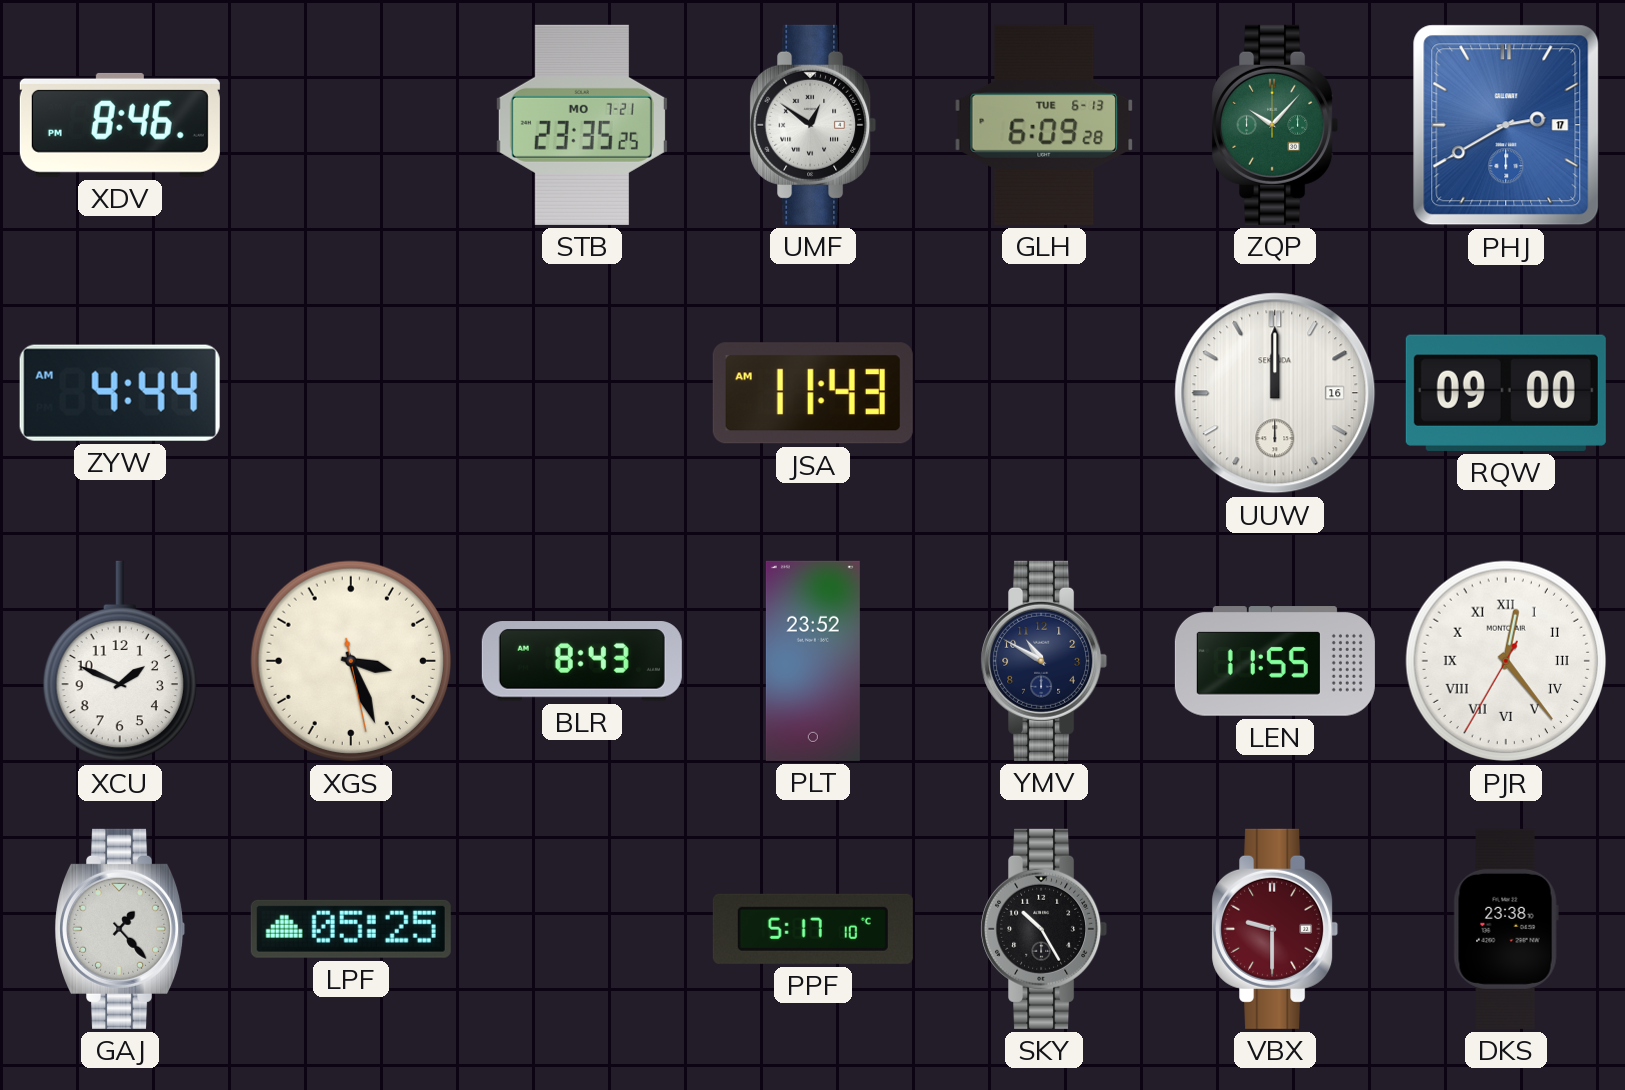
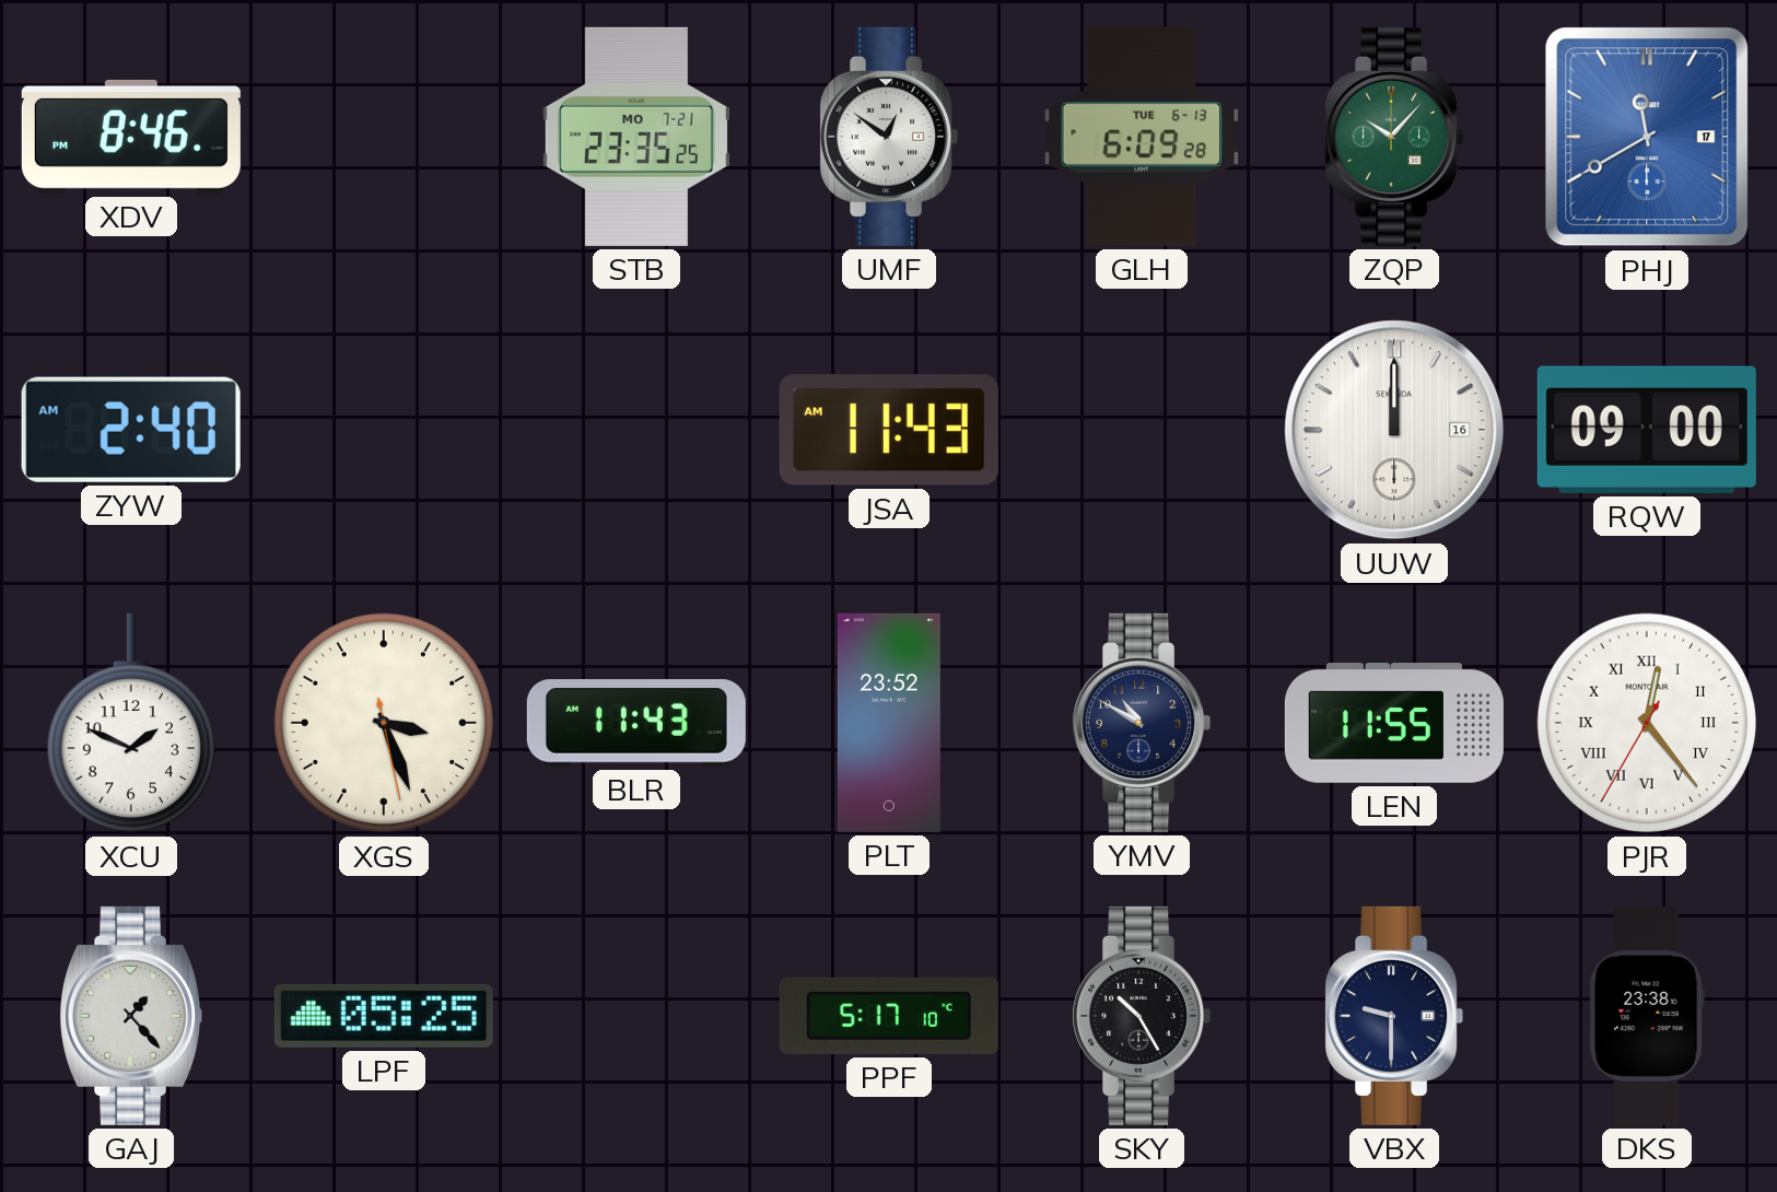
PHJ: 2:40 -> 11:40
ZYW: 4:44 -> 2:40
BLR: 8:43 -> 11:43
VBX dial: burgundy -> navy
